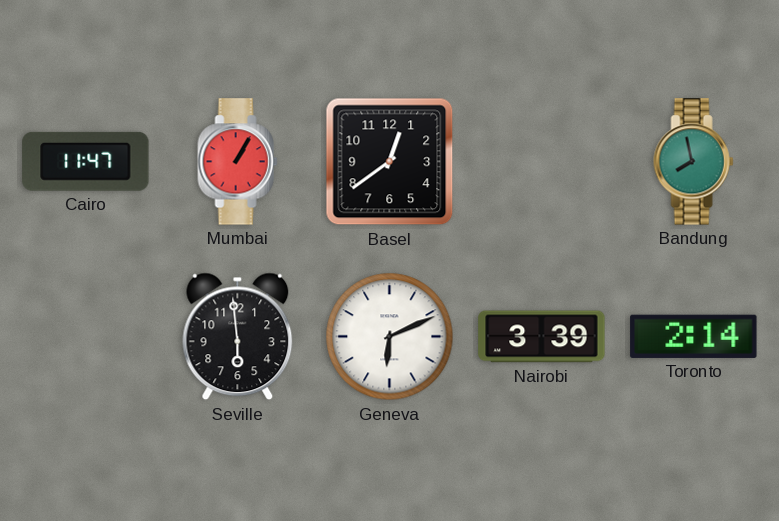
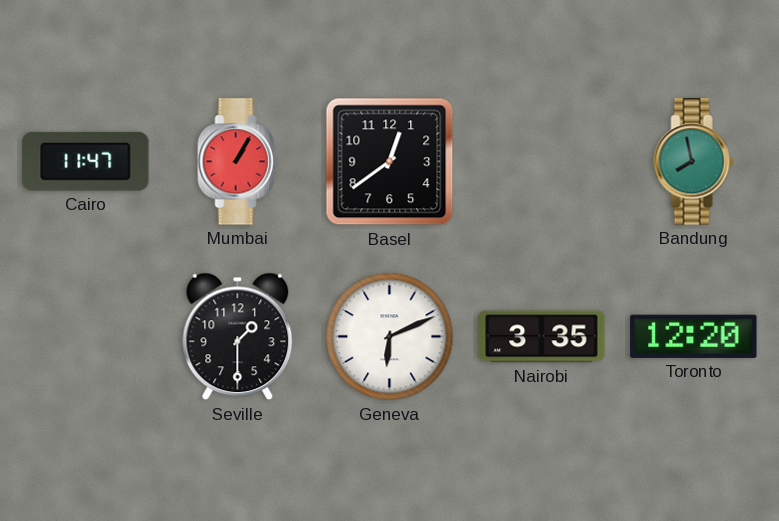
Seville: 5:59 -> 1:30
Nairobi: 3:39 -> 3:35
Toronto: 2:14 -> 12:20
